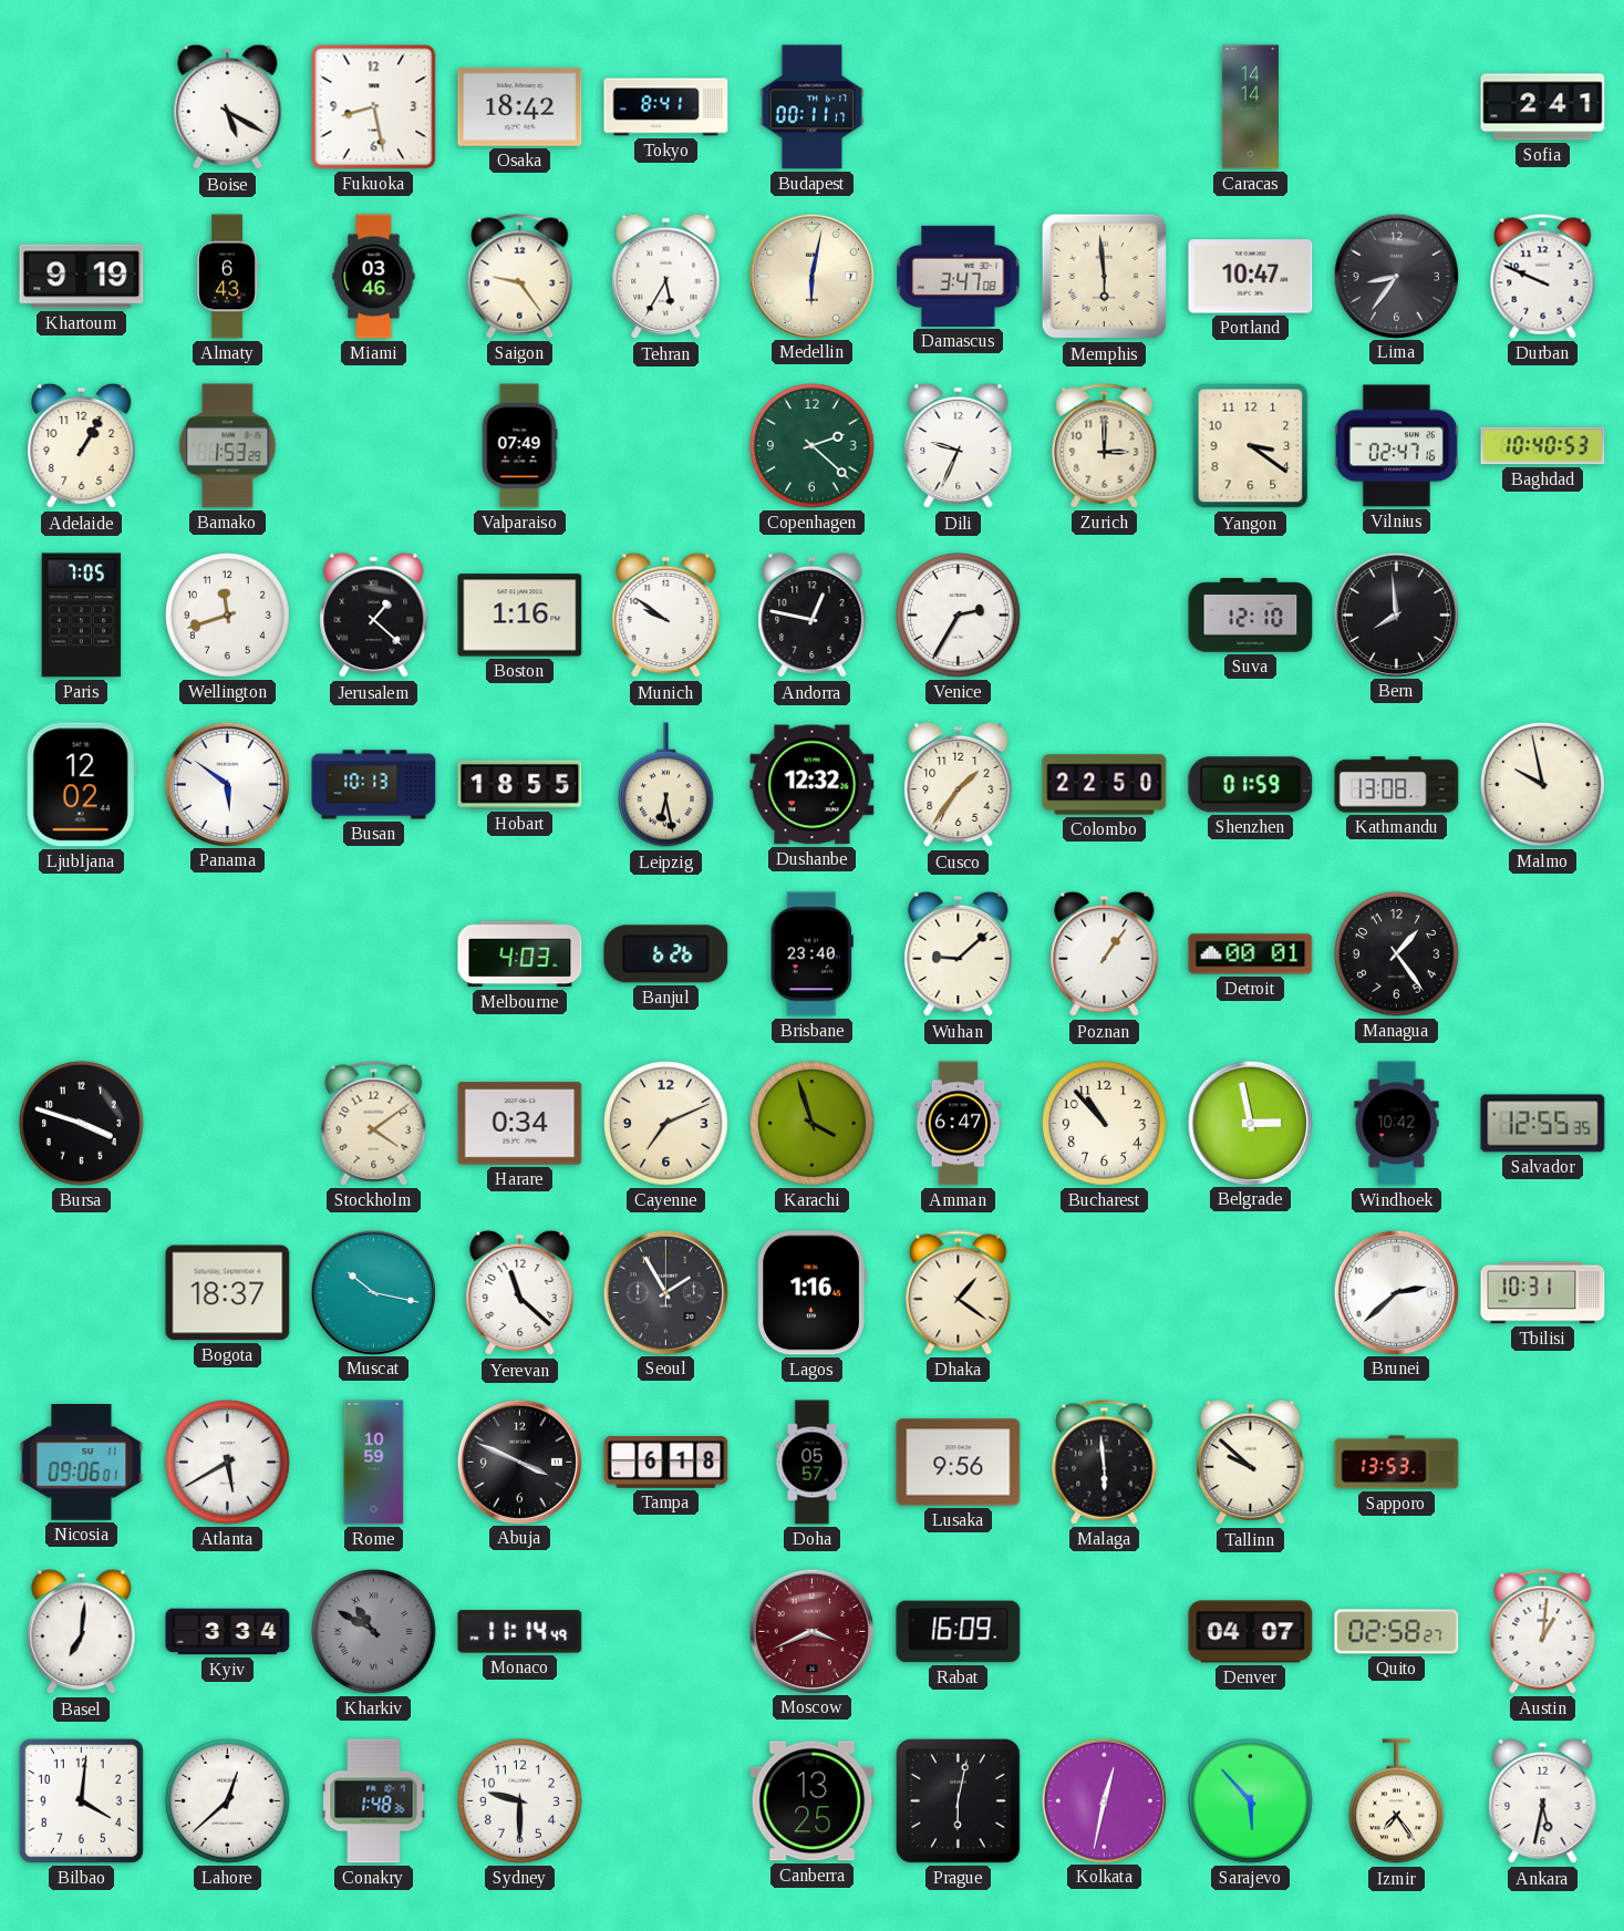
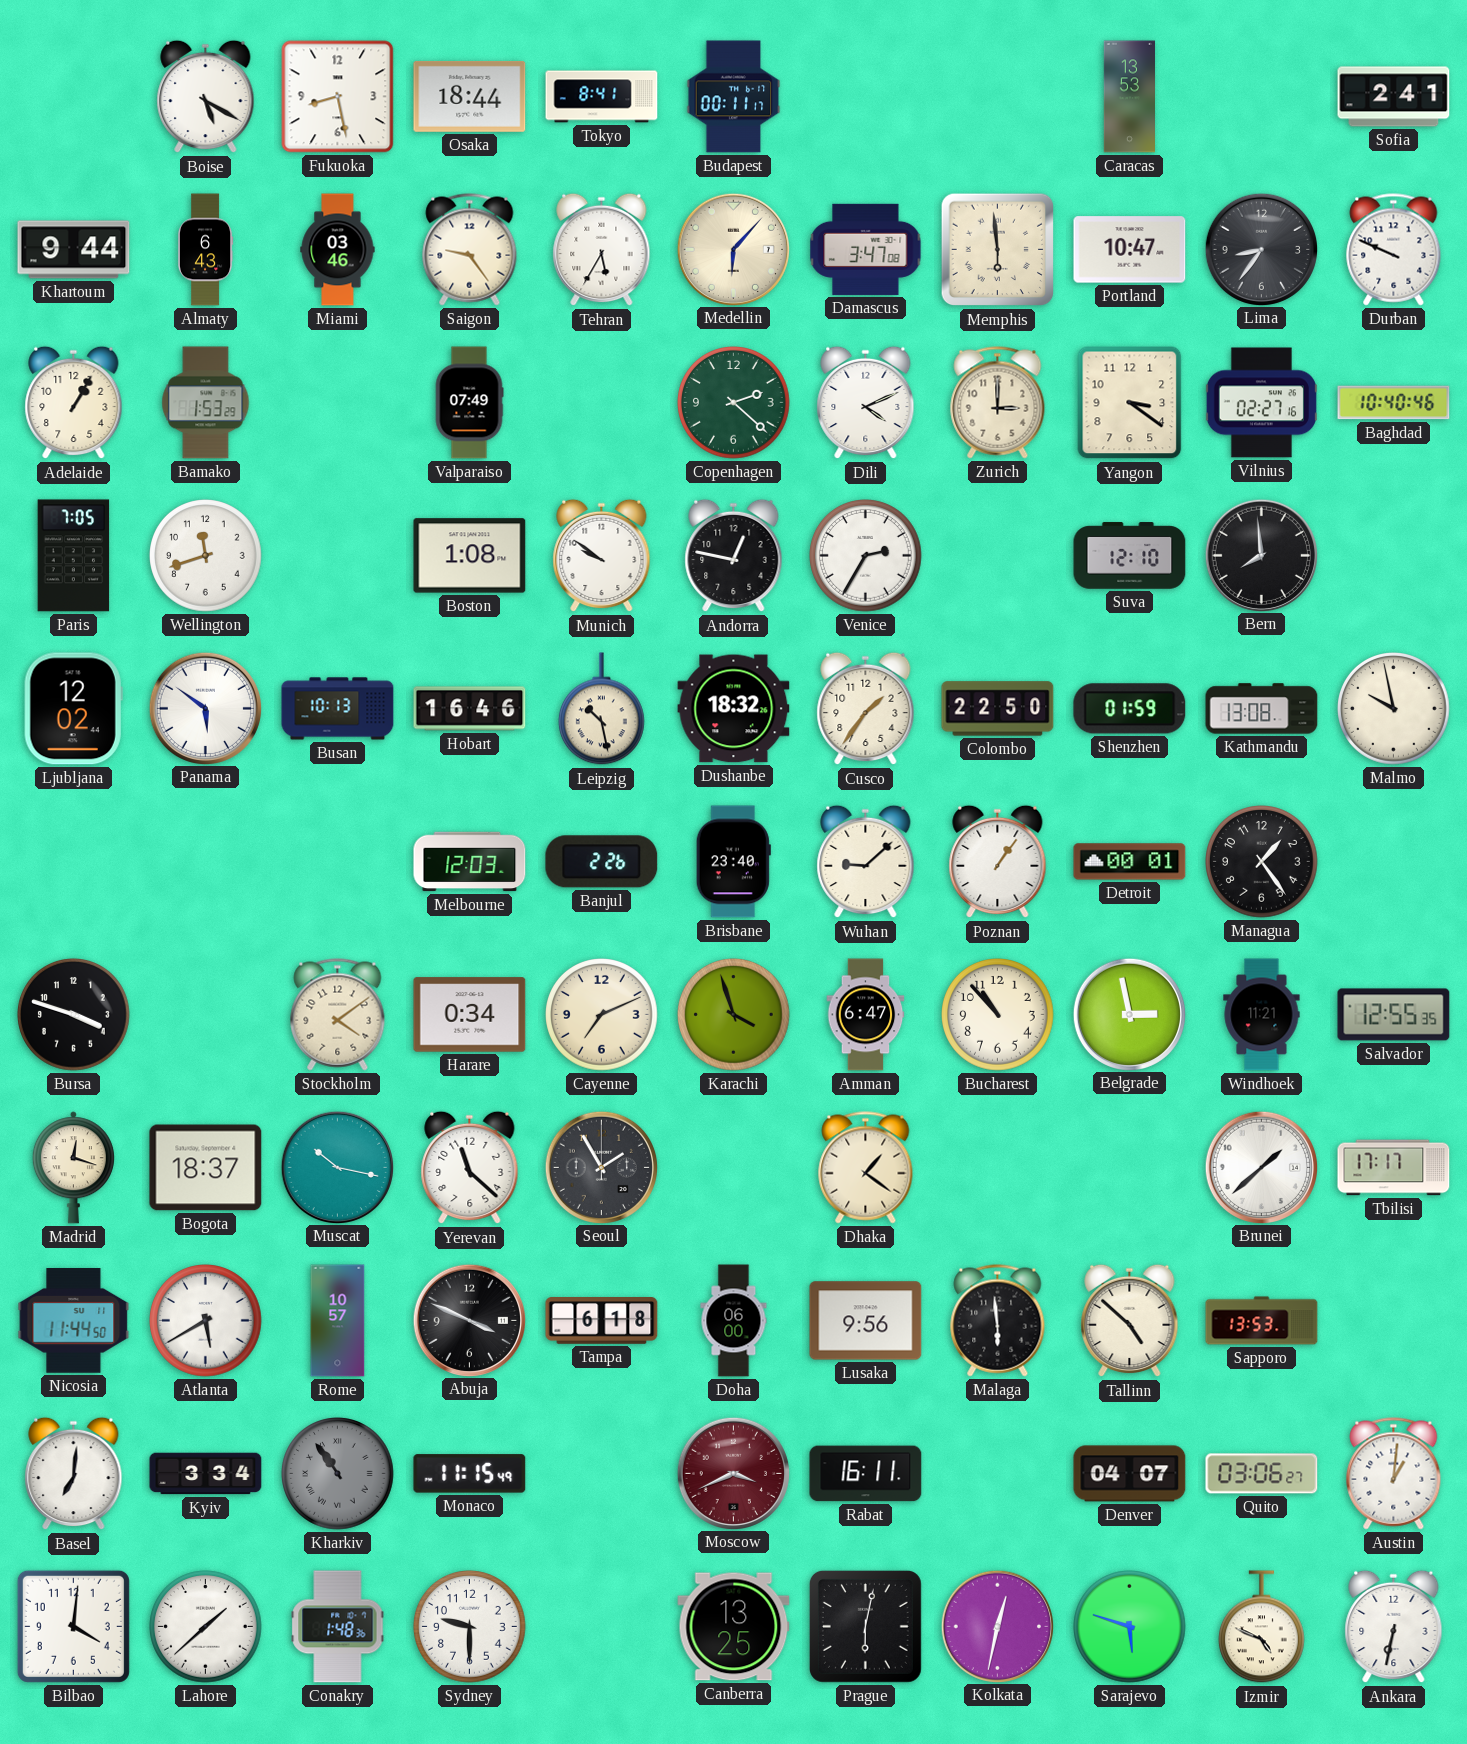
Osaka: 18:42 -> 18:44
Caracas: 14:14 -> 13:53
Khartoum: 9:19 -> 9:44
Medellin: 6:02 -> 6:07
Dili: 9:34 -> 4:11
Vilnius: 02:47 -> 02:27
Baghdad: 10:40:53 -> 10:40:46
Jerusalem: 1:22 -> none
Boston: 1:16 -> 1:08
Hobart: 18:55 -> 16:46
Leipzig: 6:28 -> 10:28
Dushanbe: 12:32 -> 18:32
Melbourne: 4:03 -> 12:03
Banjul: 6:26 -> 2:26
Windhoek: 10:42 -> 11:21
Madrid: none -> 12:18
Lagos: 1:16 -> none
Brunei: 2:38 -> 1:38
Tbilisi: 10:31 -> 17:17
Nicosia: 09:06 -> 11:44
Rome: 10:59 -> 10:57
Doha: 05:57 -> 06:00
Tallinn: 9:52 -> 4:52
Kharkiv: 10:50 -> 10:54
Monaco: 11:14 -> 11:15
Rabat: 16:09 -> 16:11
Quito: 02:58 -> 03:06
Lahore: 12:38 -> 1:38
Sarajevo: 5:53 -> 5:48
Izmir: 7:24 -> 4:49
Ankara: 5:32 -> 6:32
